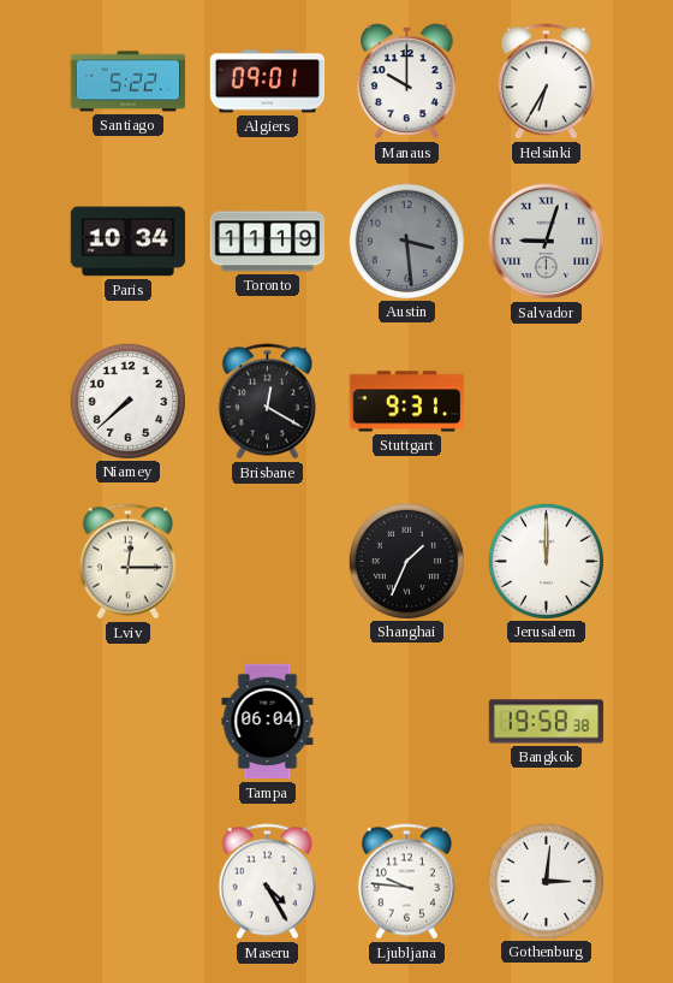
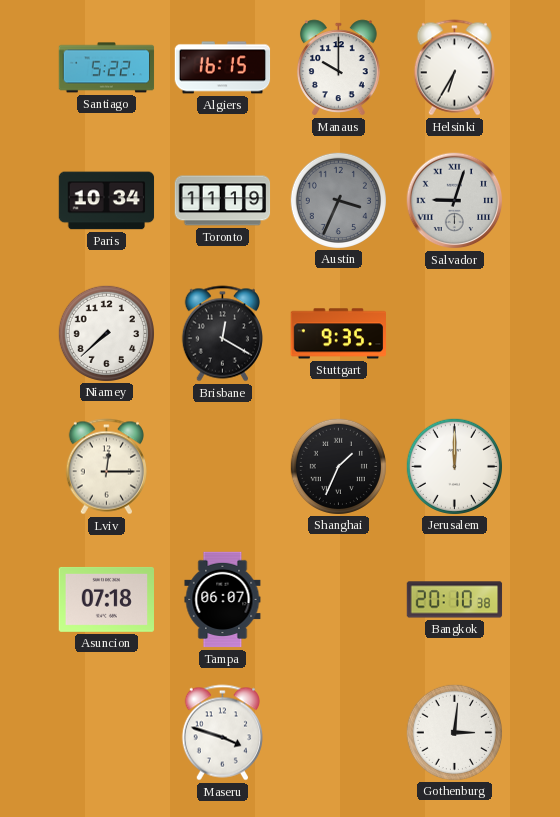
Algiers: 09:01 -> 16:15
Austin: 3:29 -> 3:34
Stuttgart: 9:31 -> 9:35
Asuncion: none -> 07:18
Tampa: 06:04 -> 06:07
Bangkok: 19:58 -> 20:10
Maseru: 4:25 -> 3:48
Ljubljana: 9:46 -> none
